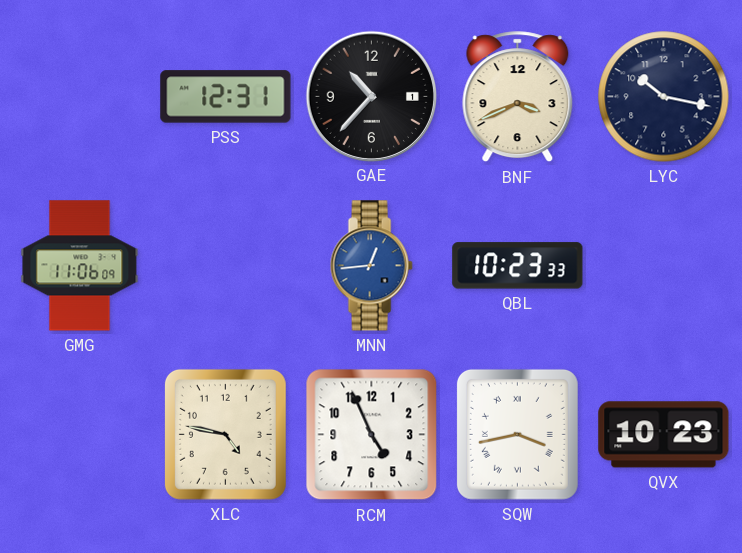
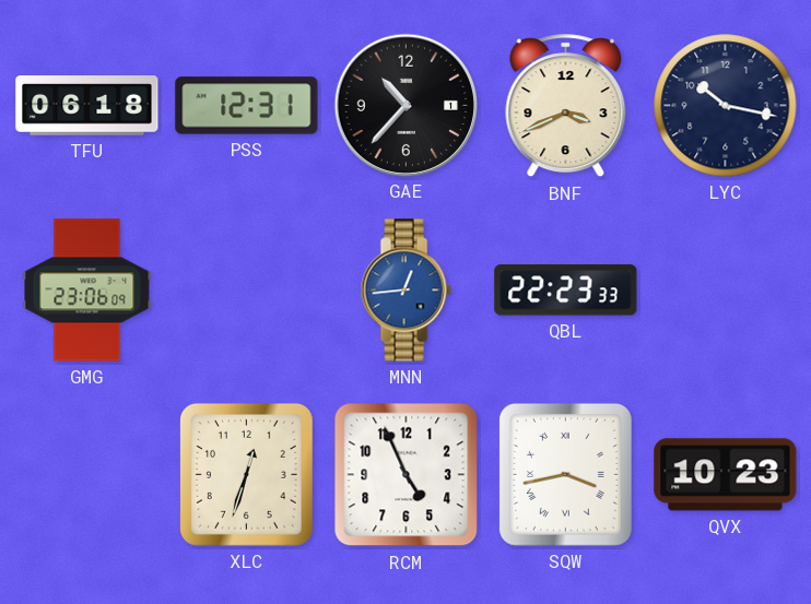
TFU: none -> 06:18
GMG: 11:06 -> 23:06
QBL: 10:23 -> 22:23
XLC: 4:47 -> 12:33
